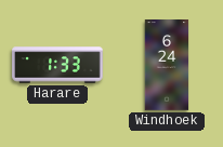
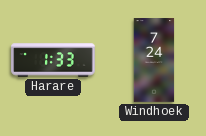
Windhoek: 6:24 -> 7:24
